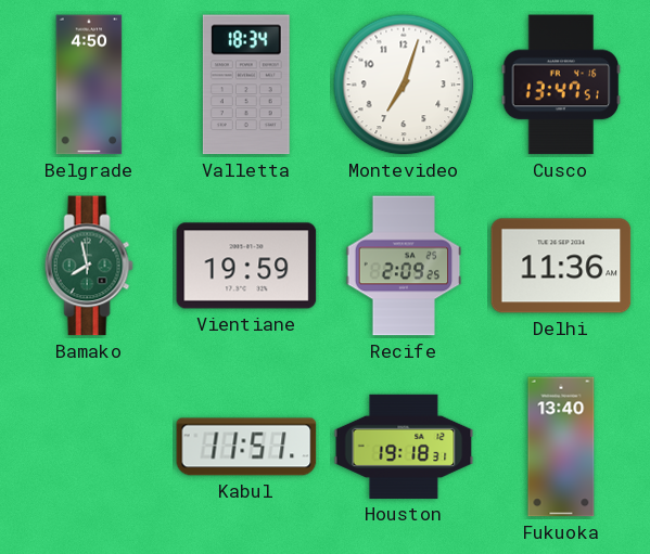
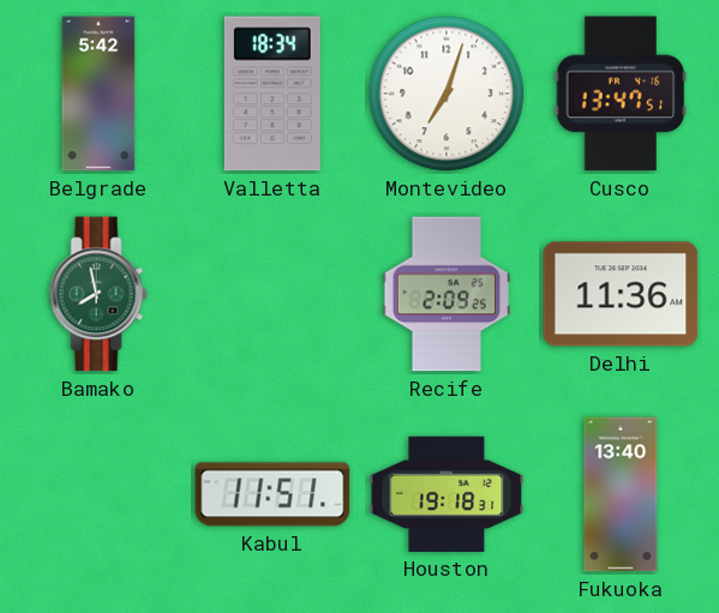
Belgrade: 4:50 -> 5:42
Vientiane: 19:59 -> none
